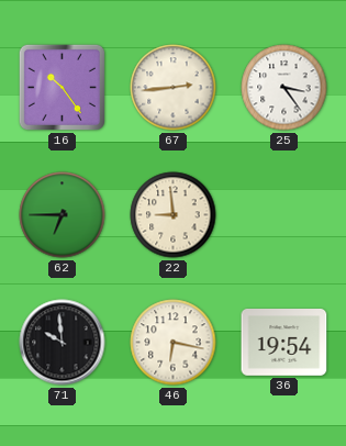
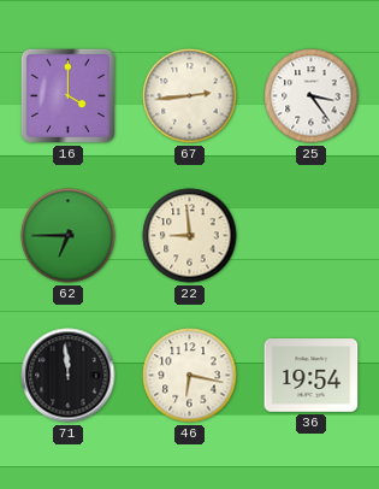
16: 10:24 -> 4:00
71: 9:59 -> 11:59
